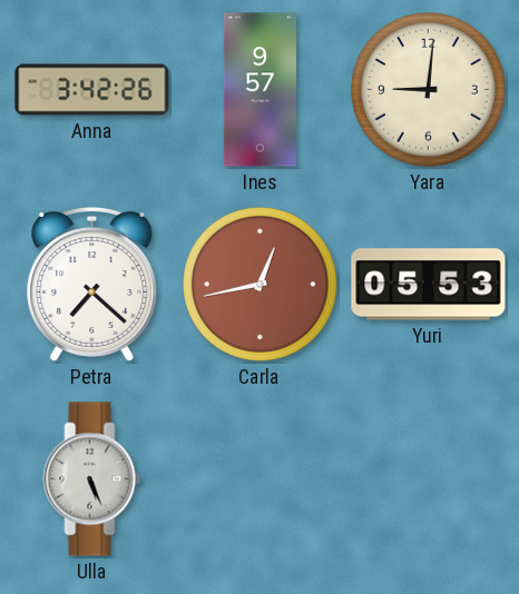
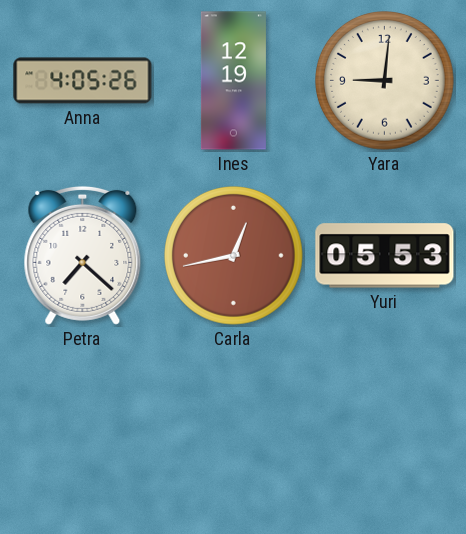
Anna: 3:42 -> 4:05
Ines: 9:57 -> 12:19
Ulla: 5:26 -> none
